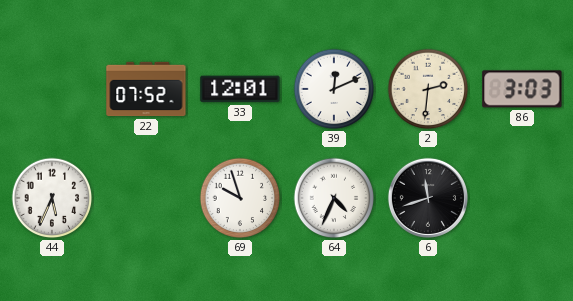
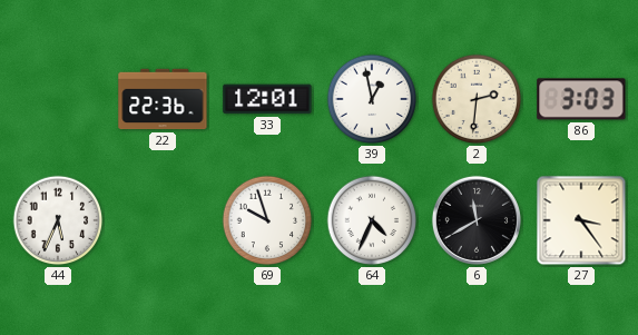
22: 07:52 -> 22:36
39: 12:11 -> 12:58
6: 11:42 -> 11:40
27: none -> 3:24
